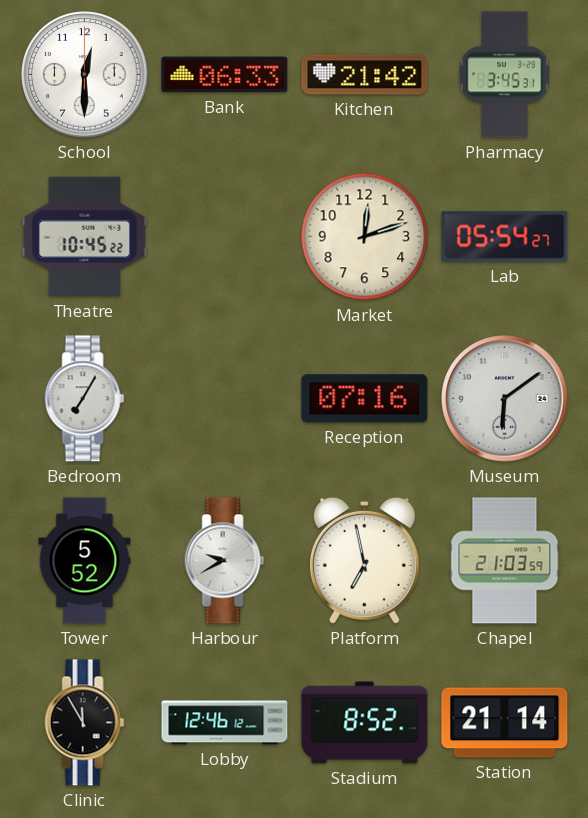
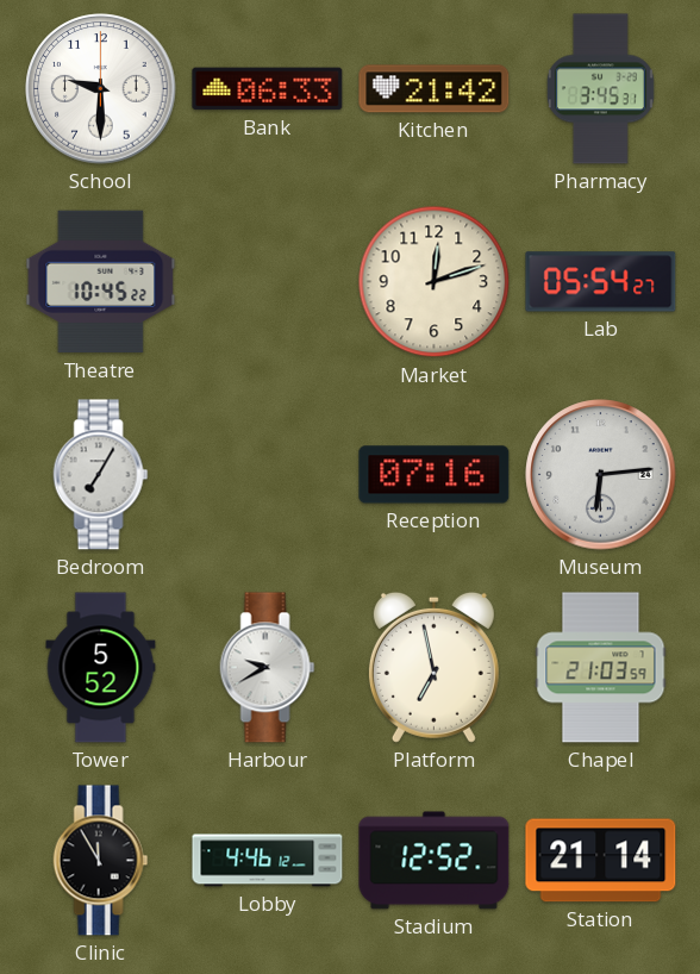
School: 12:30 -> 9:30
Museum: 6:09 -> 6:14
Lobby: 12:46 -> 4:46
Stadium: 8:52 -> 12:52
